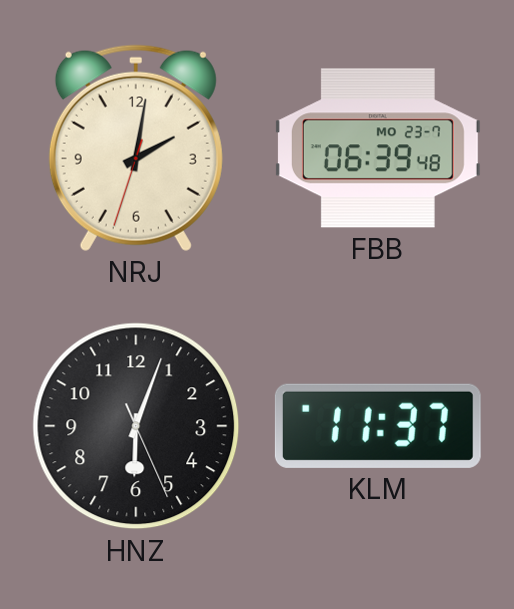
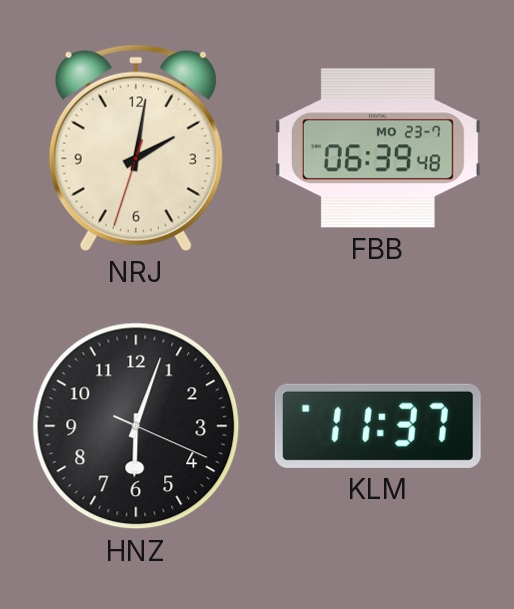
HNZ: 6:03:26 -> 6:03:19
